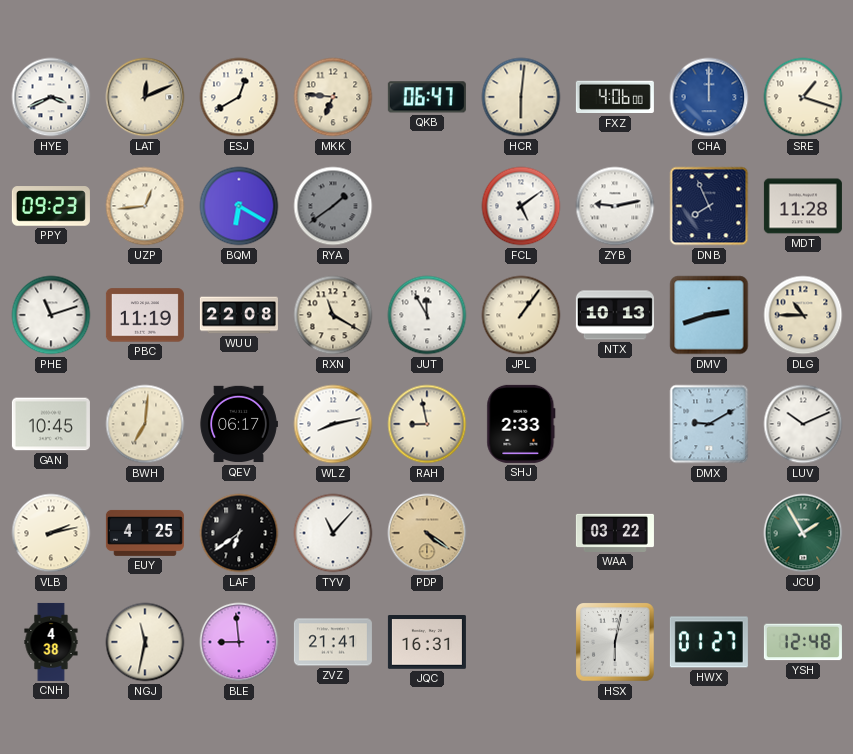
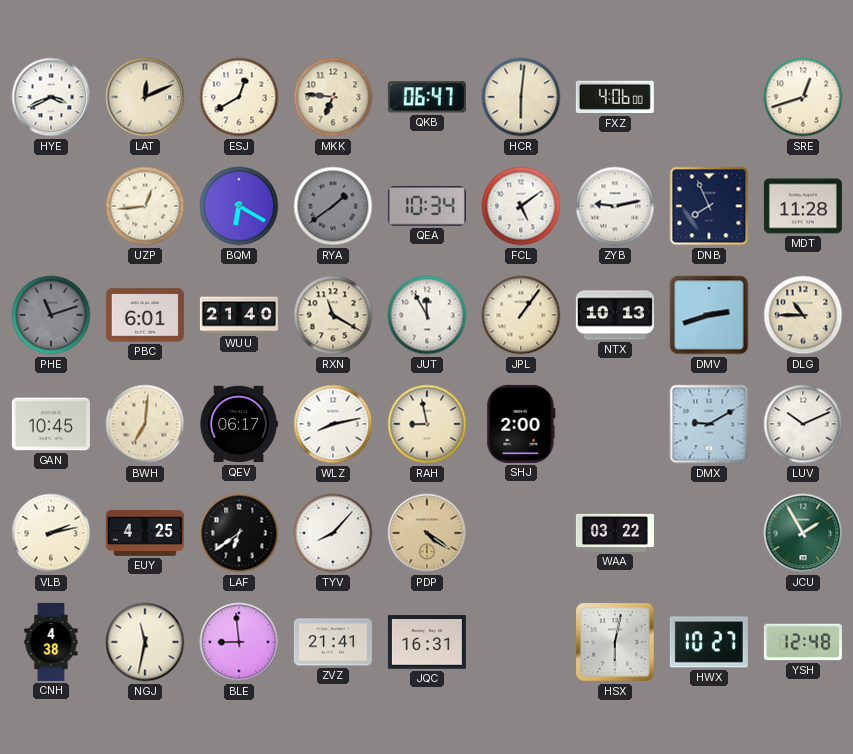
CHA: 12:00 -> none
SRE: 1:18 -> 12:42
PPY: 09:23 -> none
QEA: none -> 10:34
PHE dial: white -> grey
PBC: 11:19 -> 6:01
WUU: 22:08 -> 21:40
SHJ: 2:33 -> 2:00
TYV: 11:07 -> 8:07
HWX: 01:27 -> 10:27
